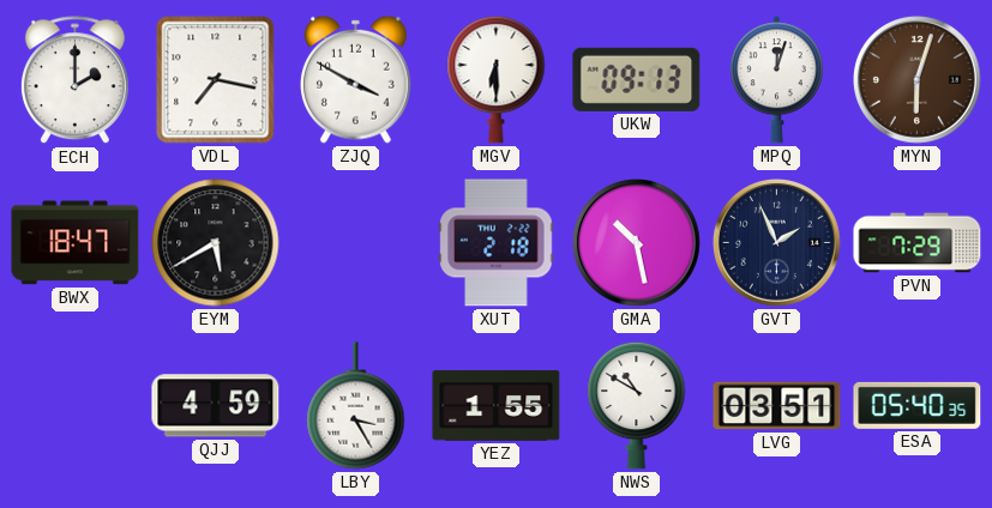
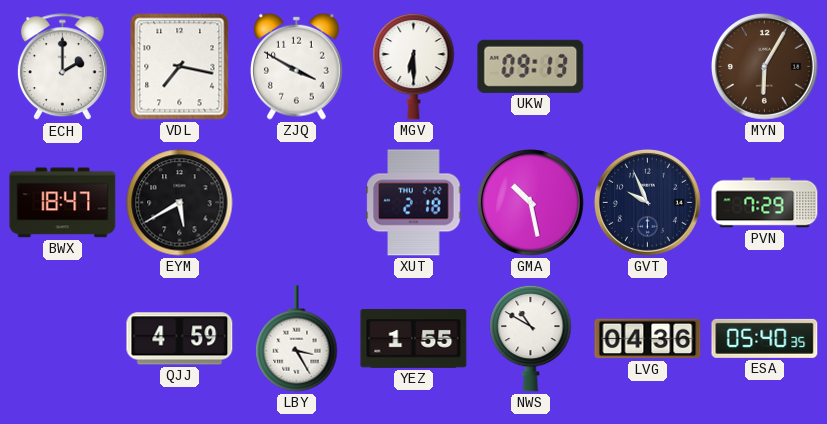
MPQ: 12:03 -> none
MYN: 6:03 -> 6:05
GVT: 1:56 -> 9:56
LVG: 03:51 -> 04:36
